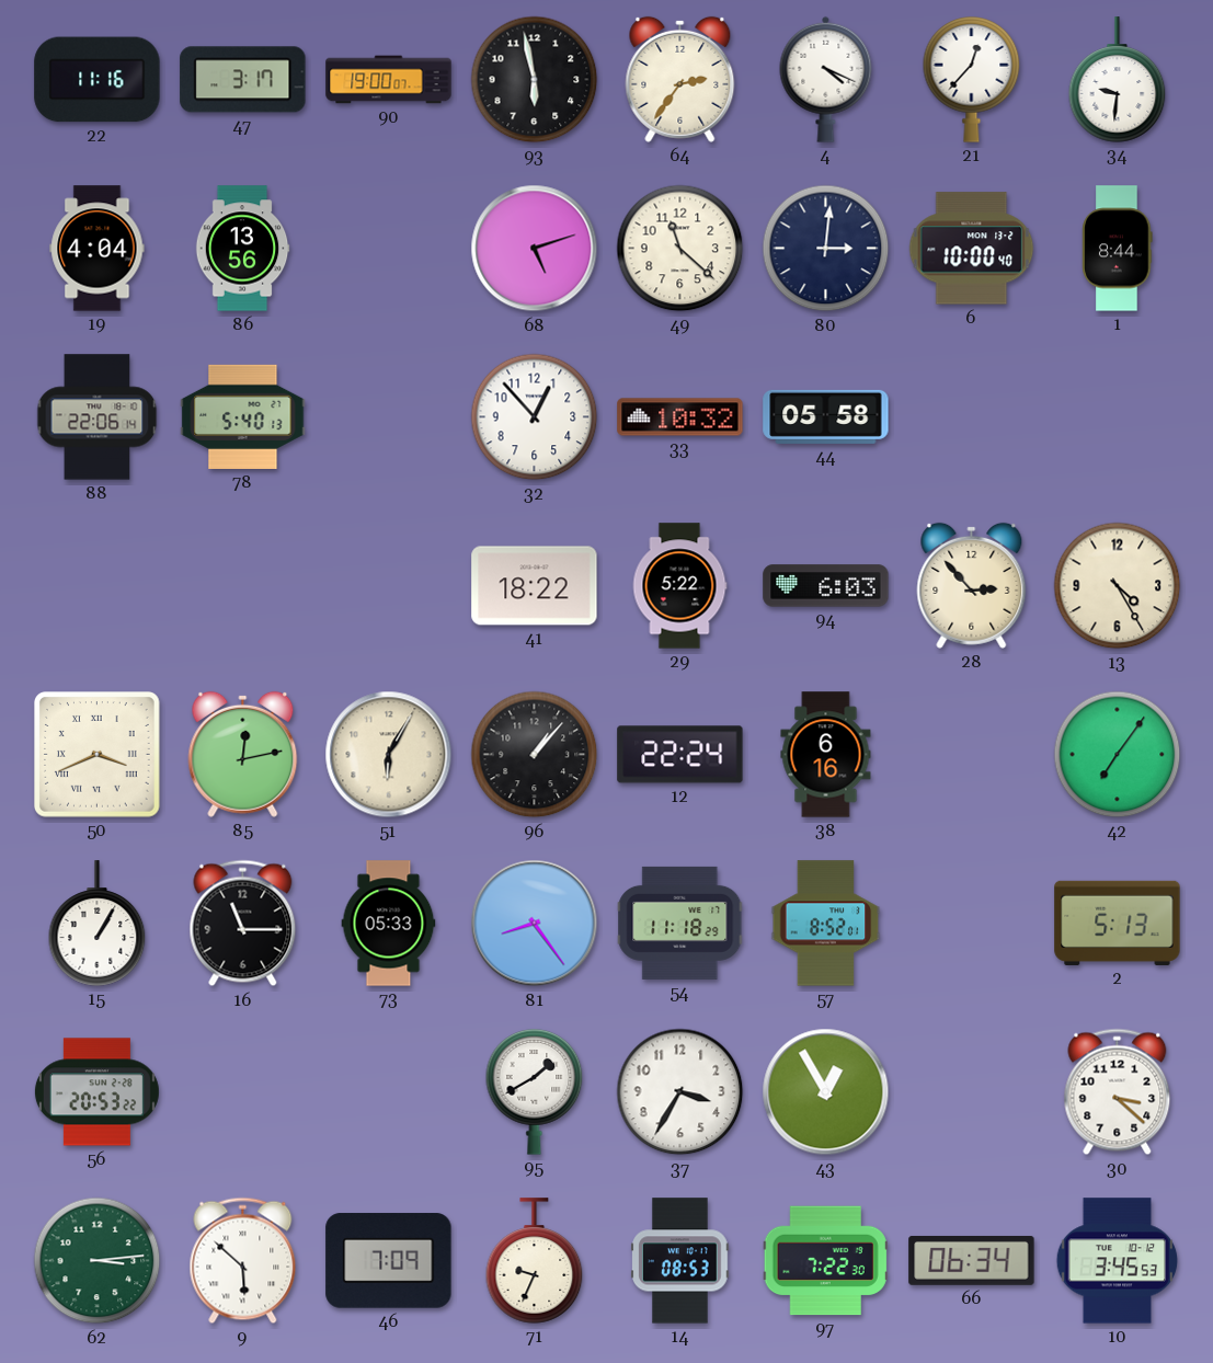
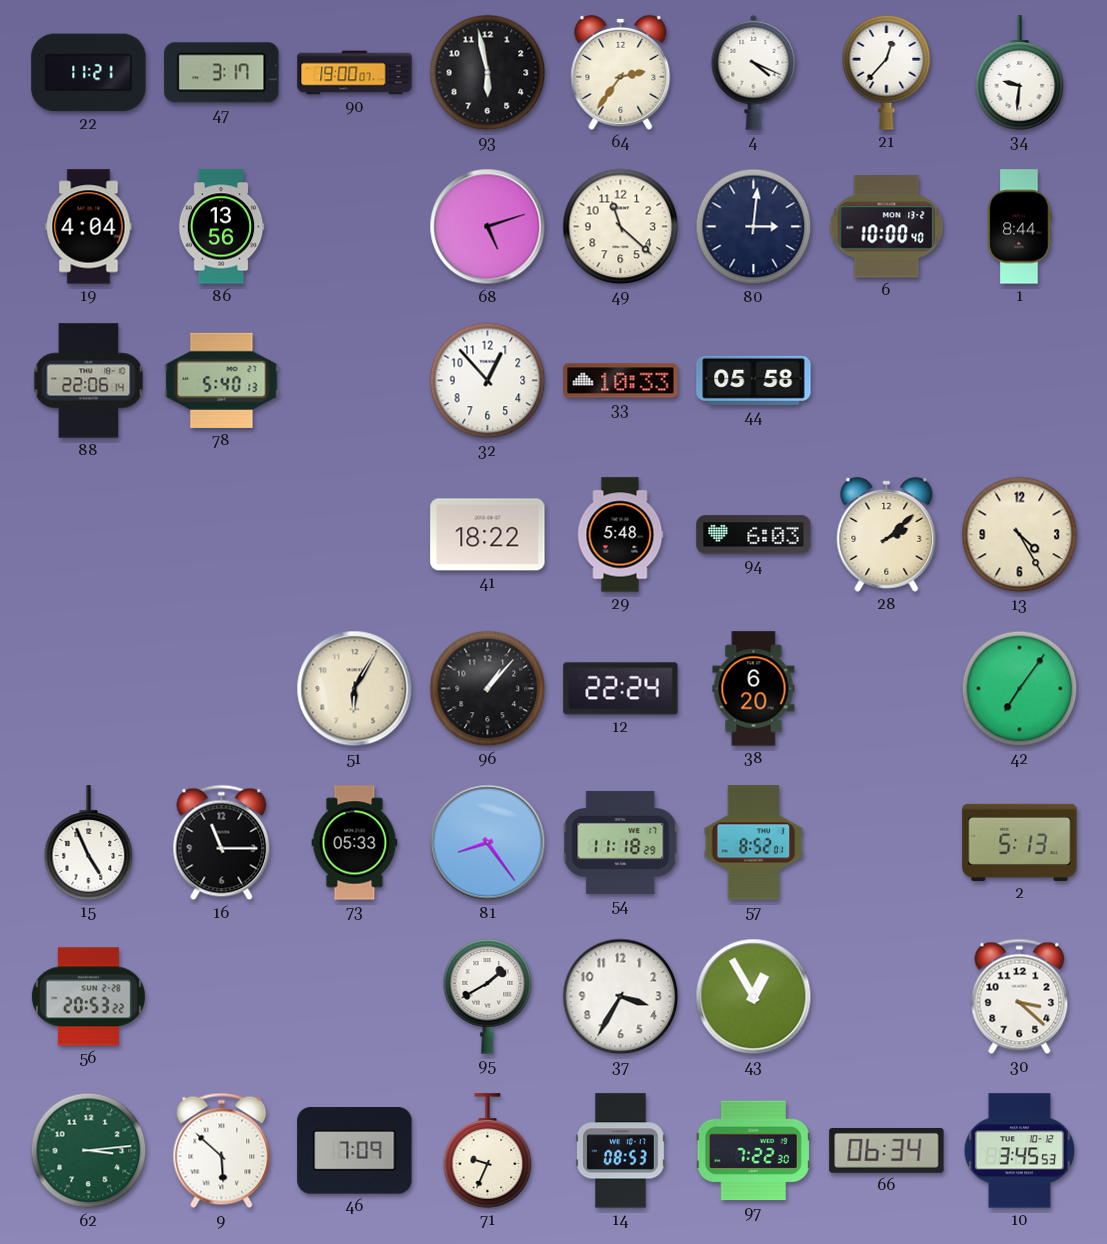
22: 11:16 -> 11:21
33: 10:32 -> 10:33
29: 5:22 -> 5:48
28: 2:53 -> 2:08
50: 3:41 -> none
85: 12:13 -> none
38: 6:16 -> 6:20
15: 1:05 -> 4:56
